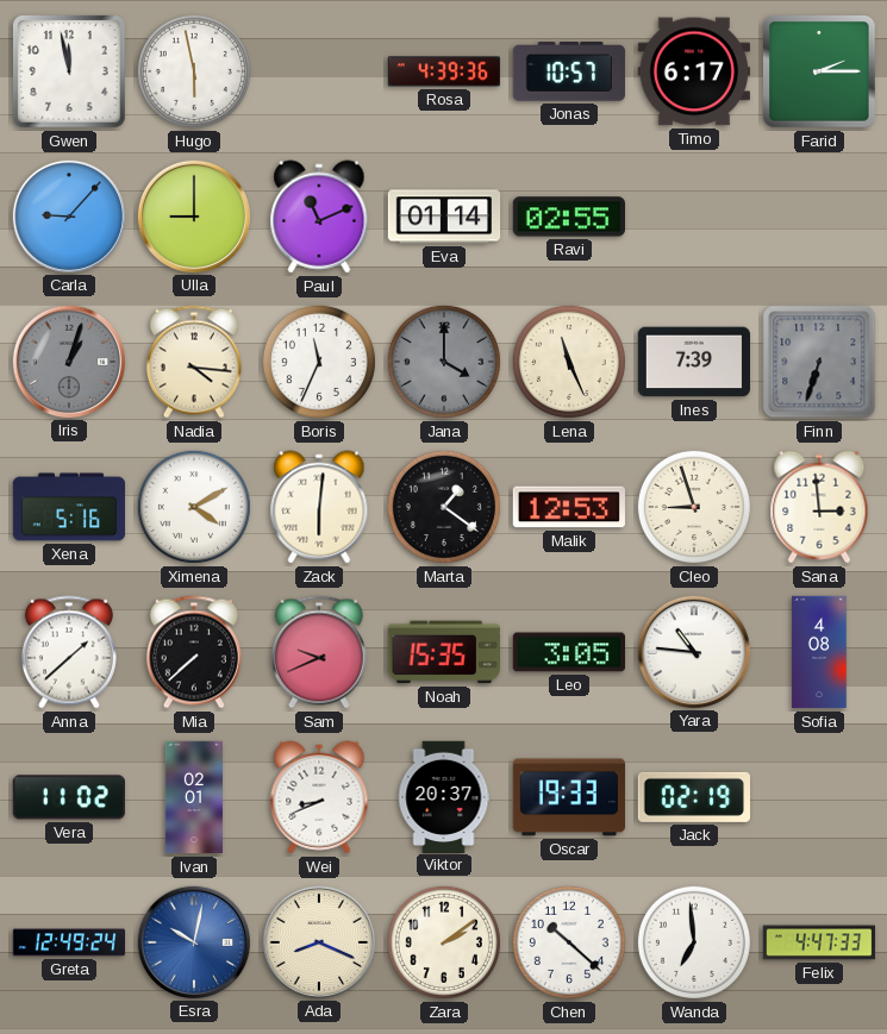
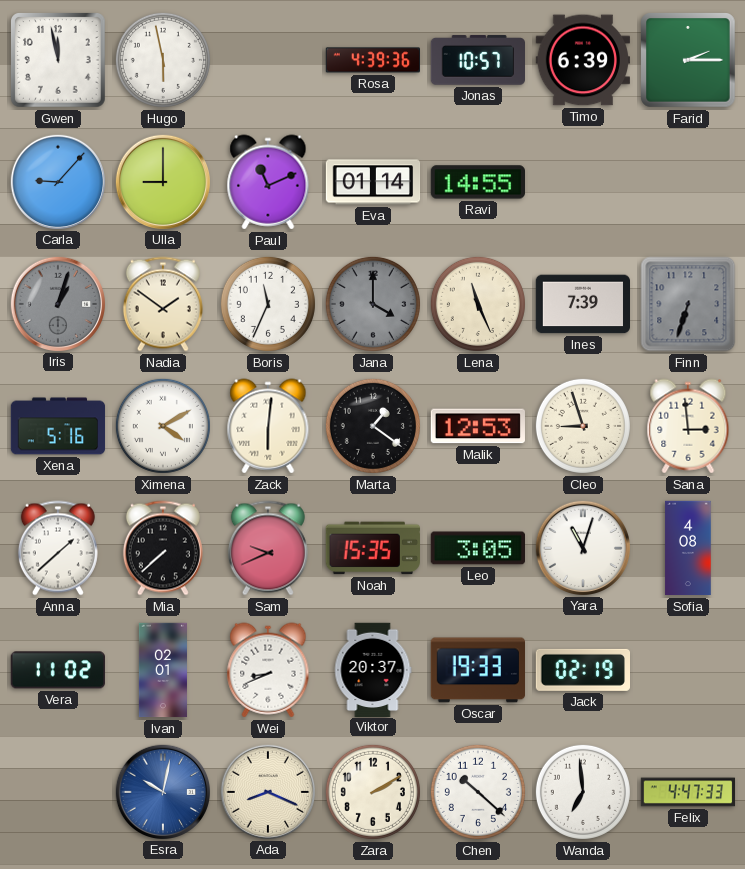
Timo: 6:17 -> 6:39
Ravi: 02:55 -> 14:55
Nadia: 4:16 -> 1:51
Yara: 10:46 -> 11:03
Greta: 12:49 -> none
Zara: 2:09 -> 2:10
